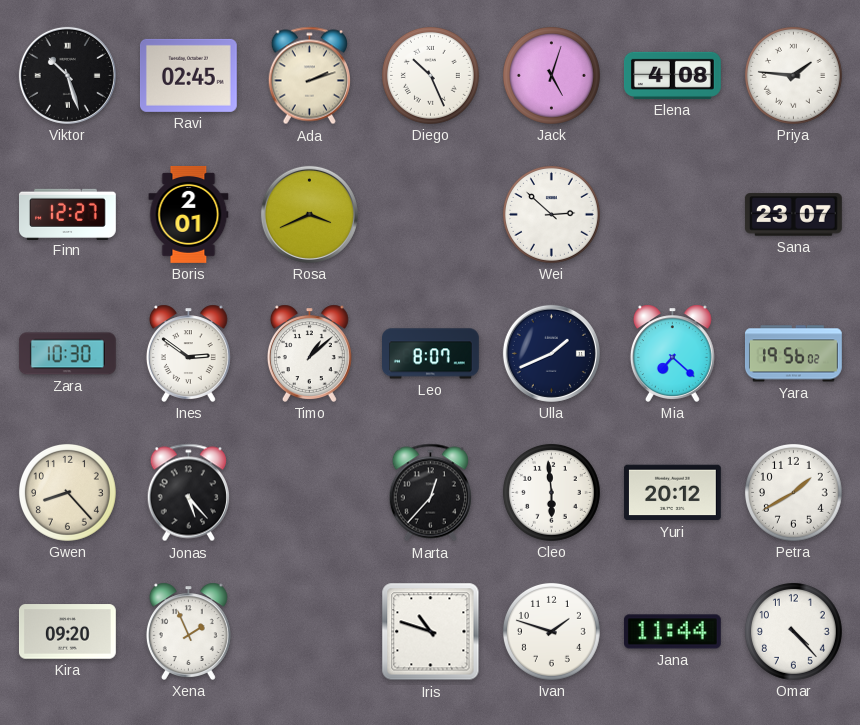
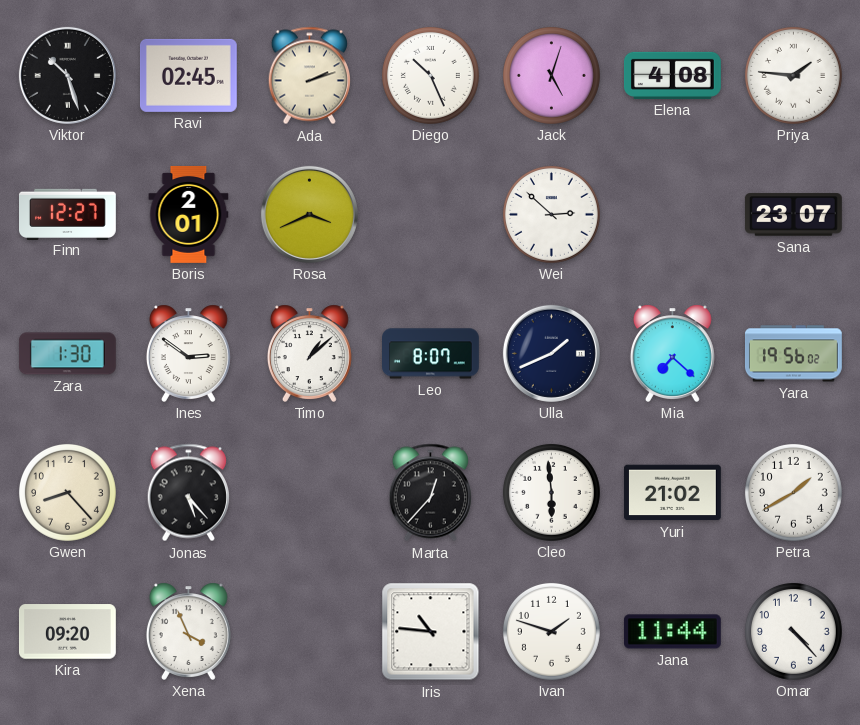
Zara: 10:30 -> 1:30
Yuri: 20:12 -> 21:02
Xena: 1:56 -> 3:56
Iris: 10:48 -> 10:46
